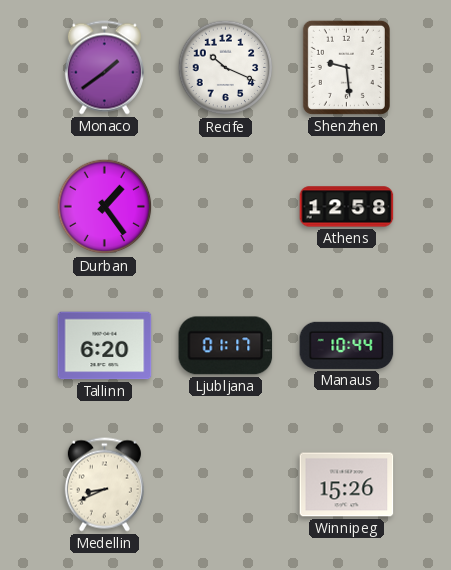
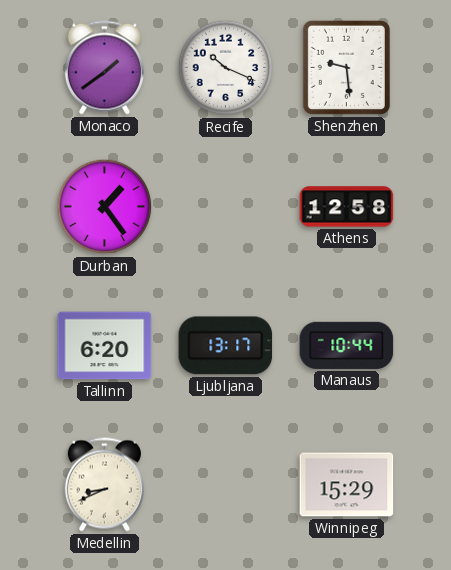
Ljubljana: 01:17 -> 13:17
Winnipeg: 15:26 -> 15:29
